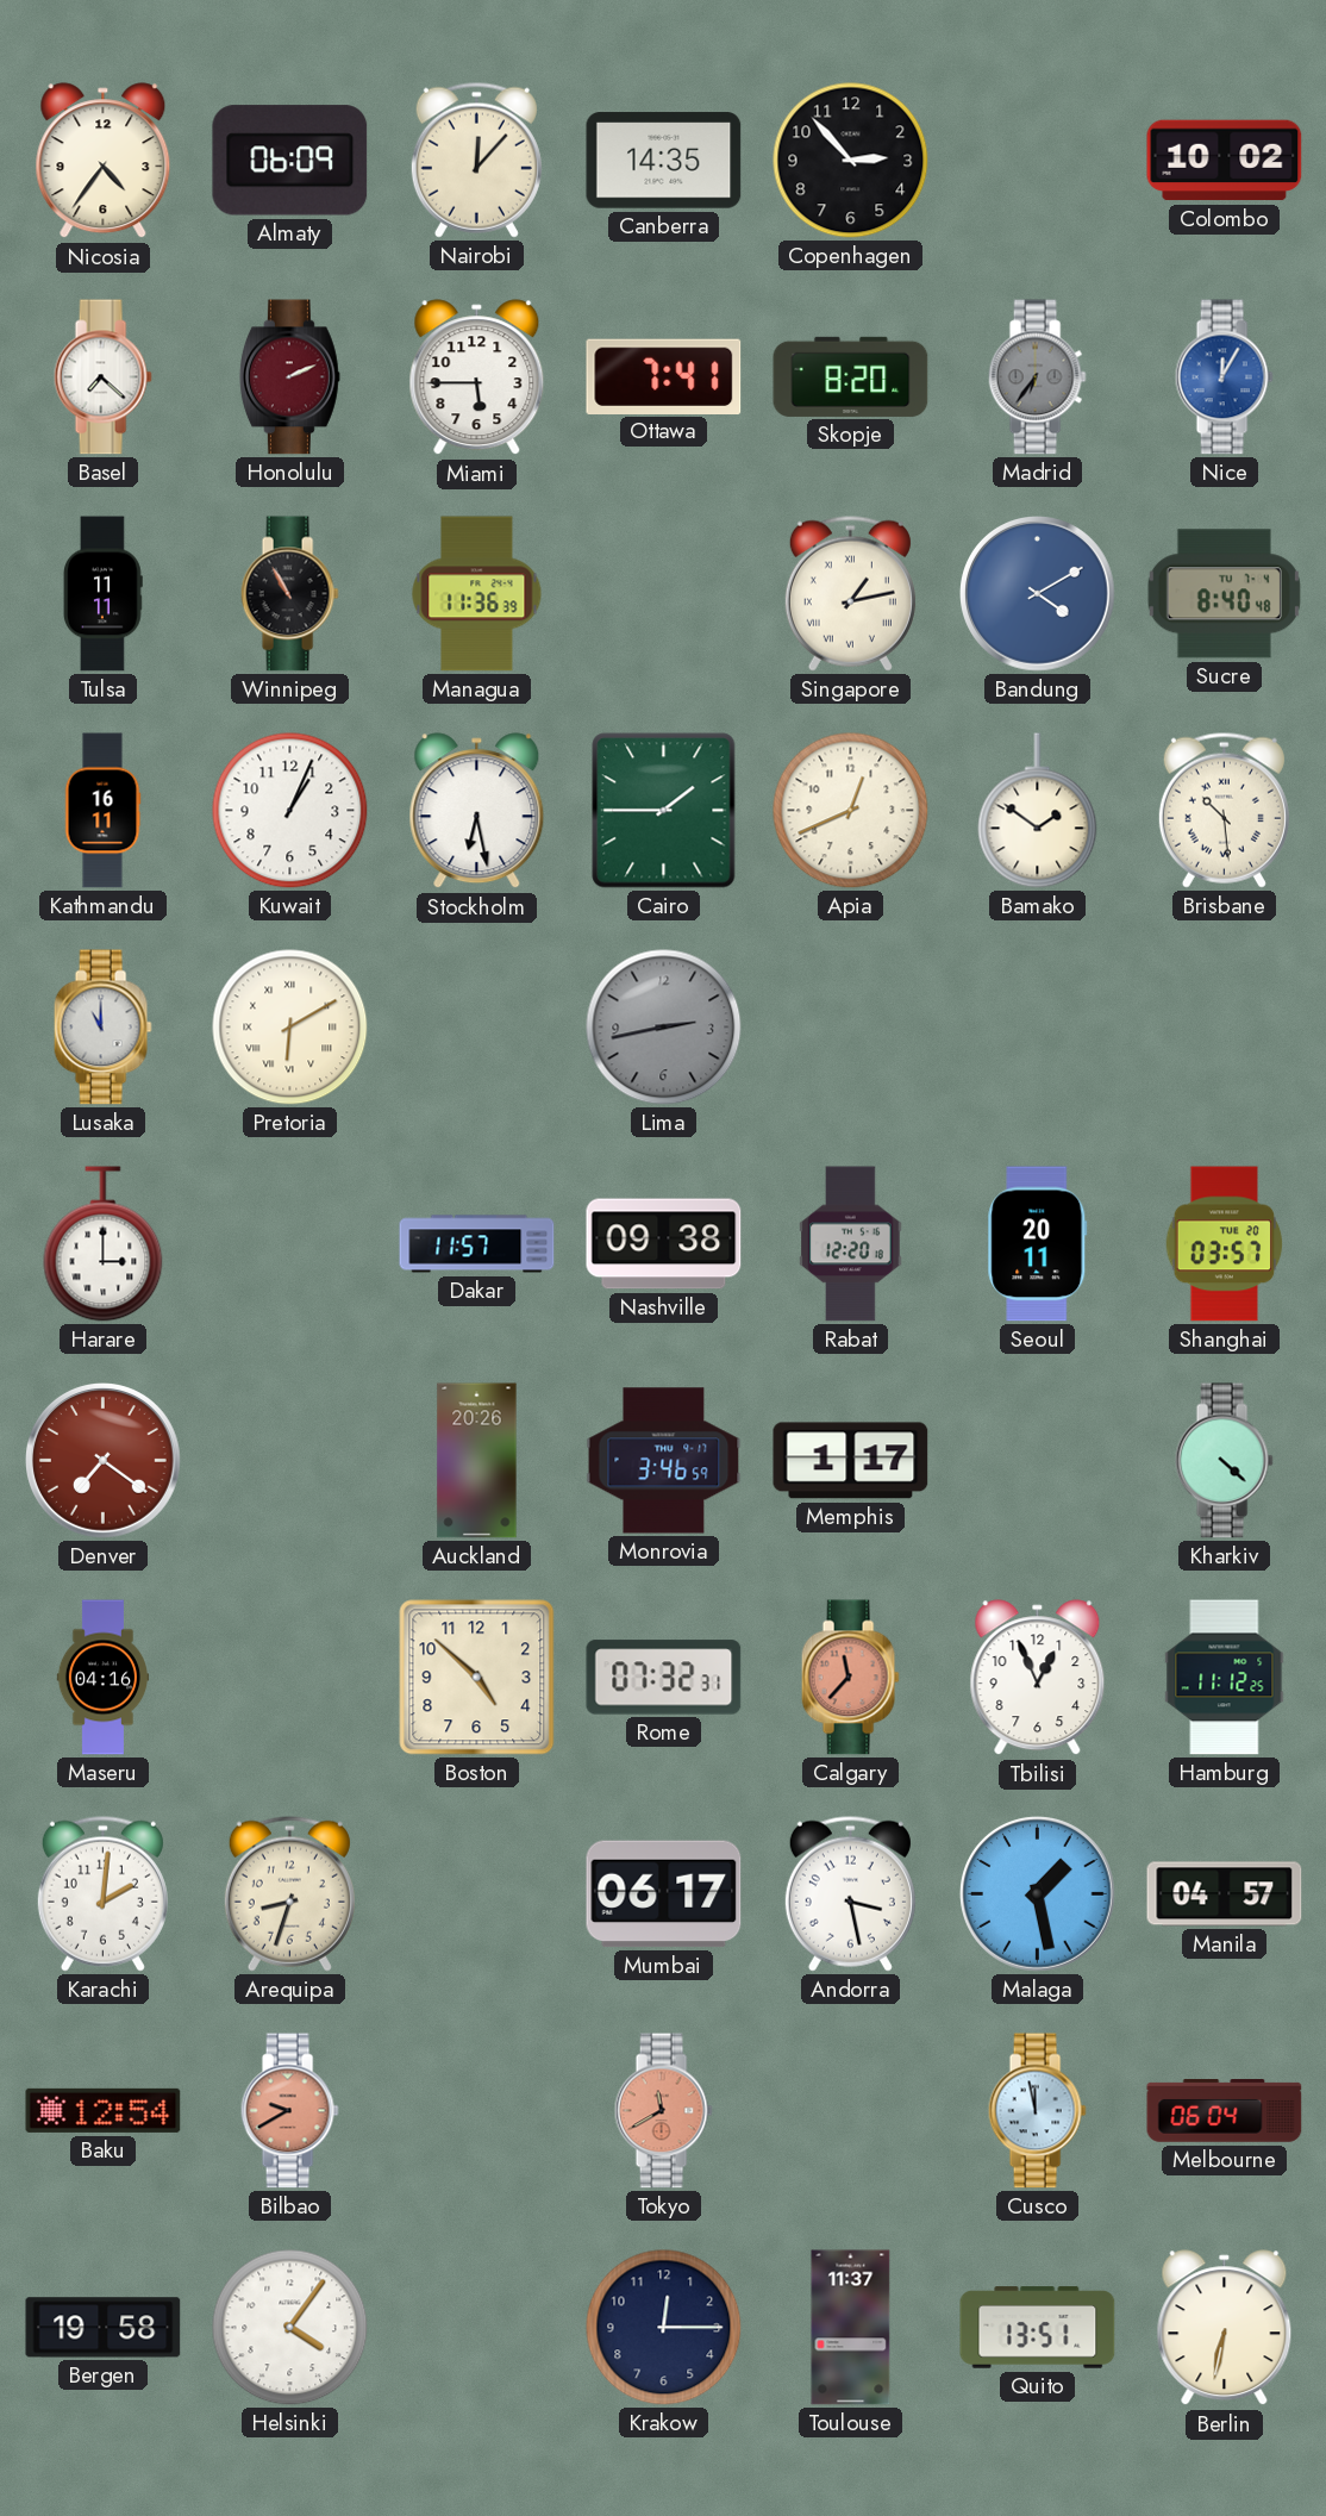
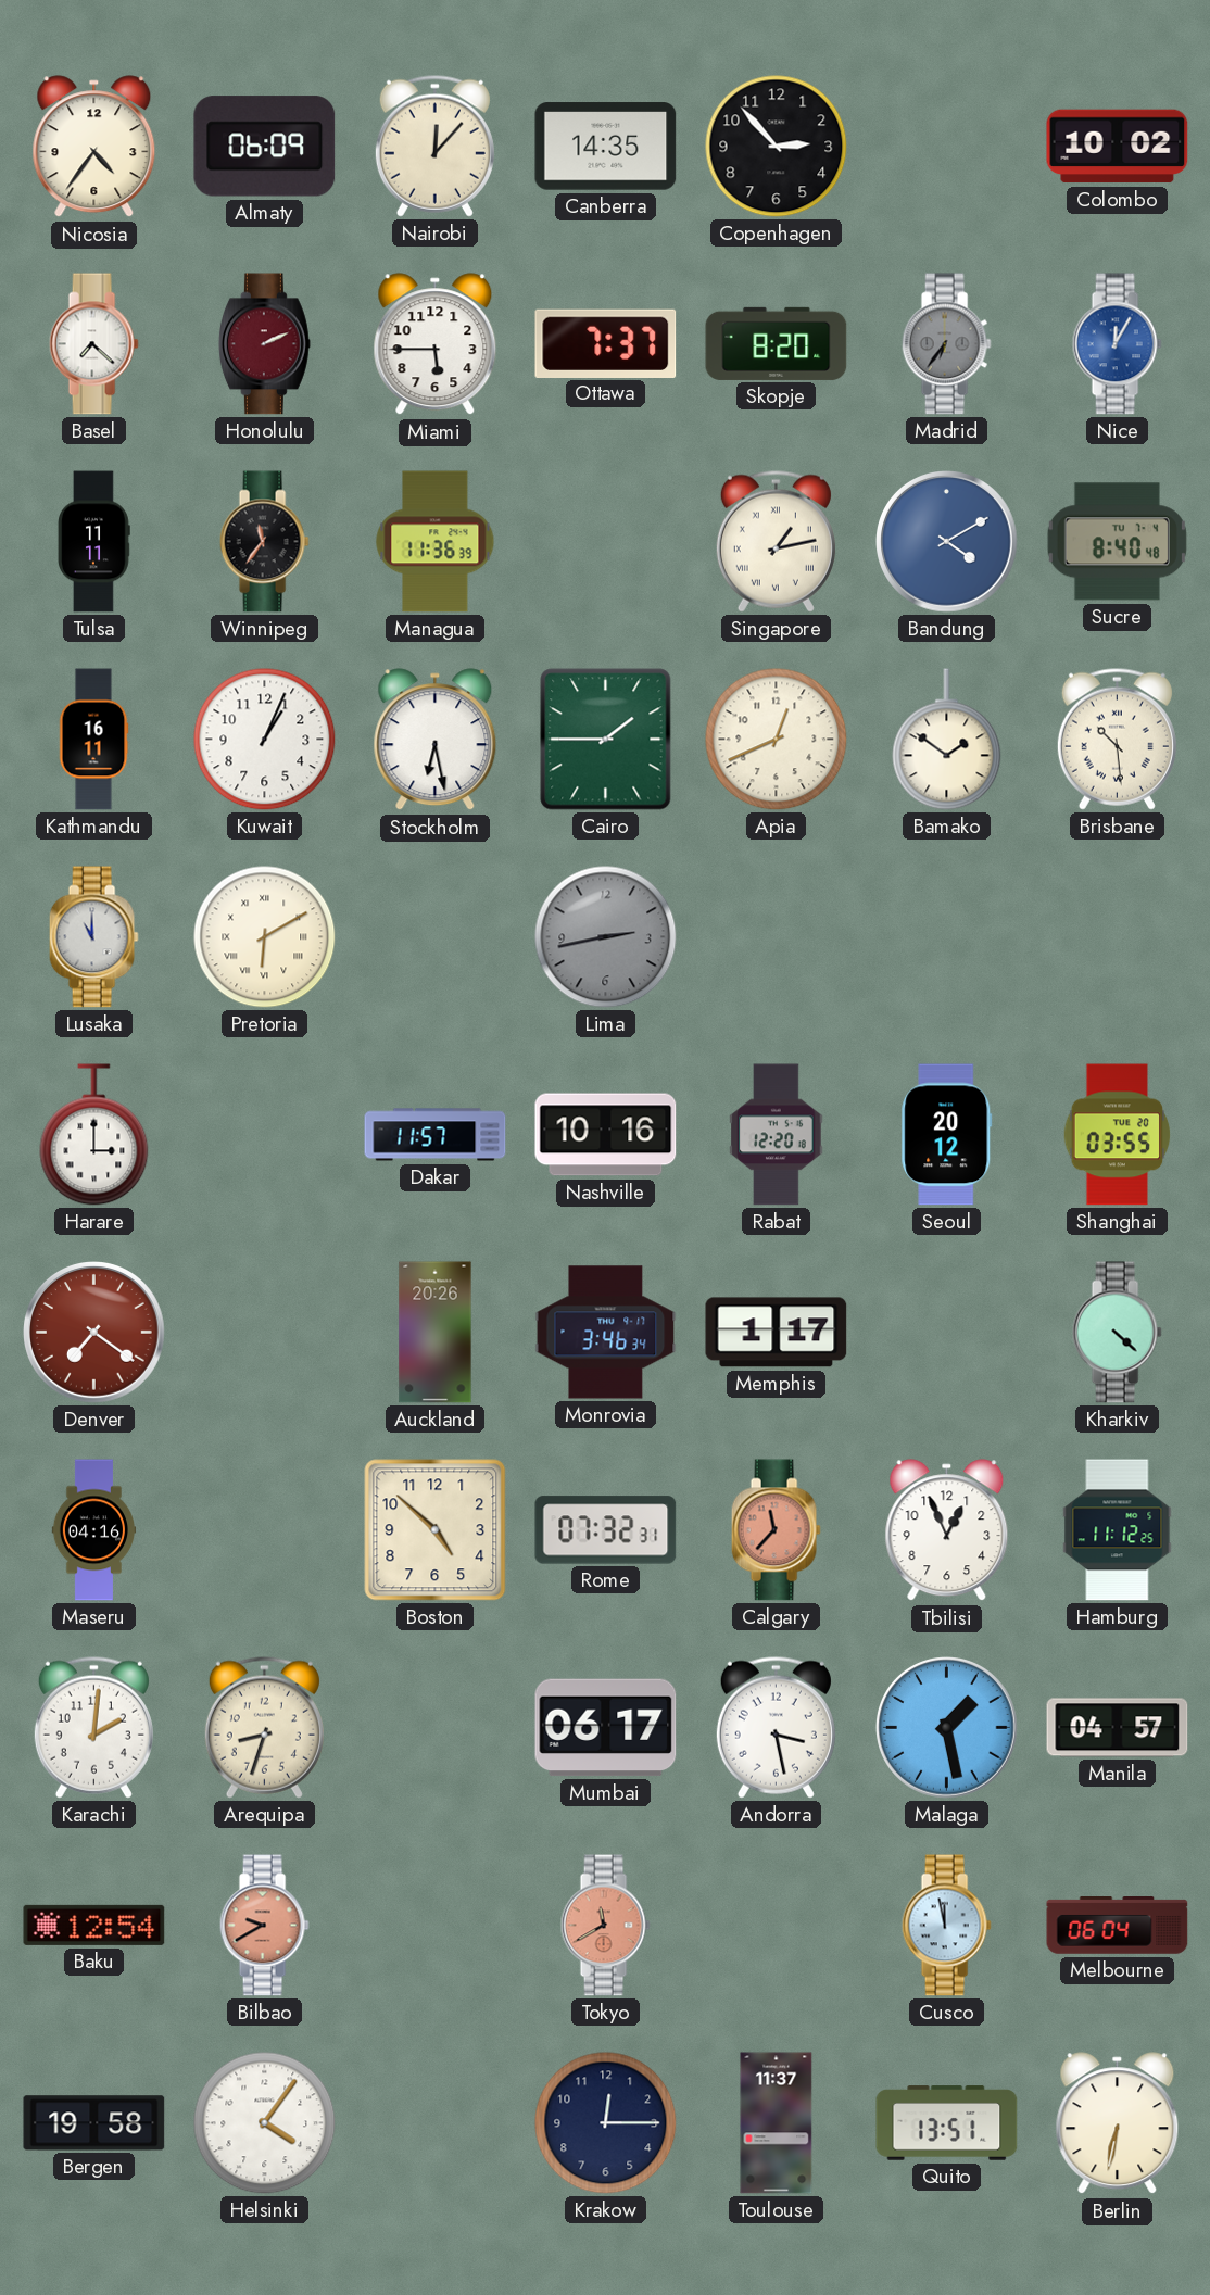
Ottawa: 7:41 -> 7:37
Winnipeg: 10:55 -> 11:36
Nashville: 09:38 -> 10:16
Seoul: 20:11 -> 20:12
Shanghai: 03:57 -> 03:55
Monrovia: 3:46:59 -> 3:46:34
